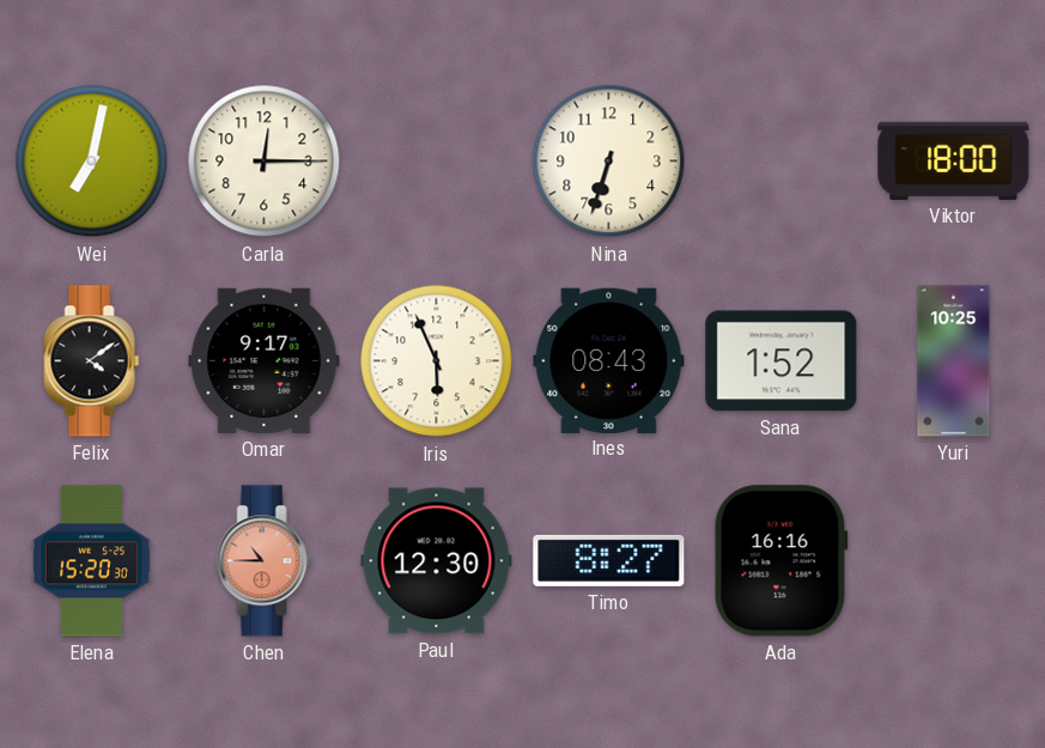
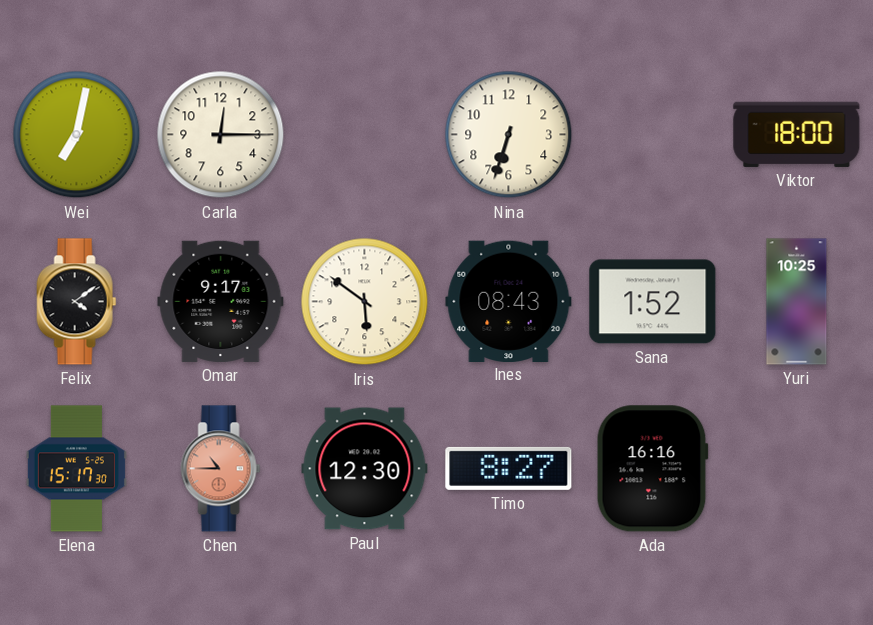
Iris: 5:56 -> 5:51
Elena: 15:20 -> 15:17
